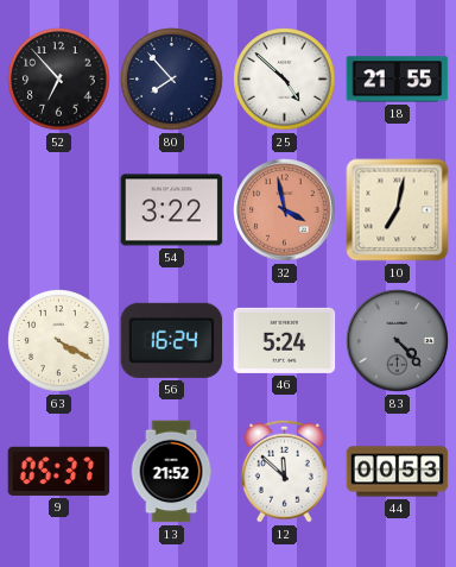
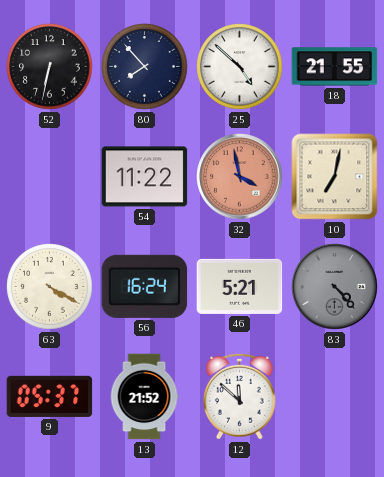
52: 6:53 -> 6:32
54: 3:22 -> 11:22
46: 5:24 -> 5:21
44: 00:53 -> none
